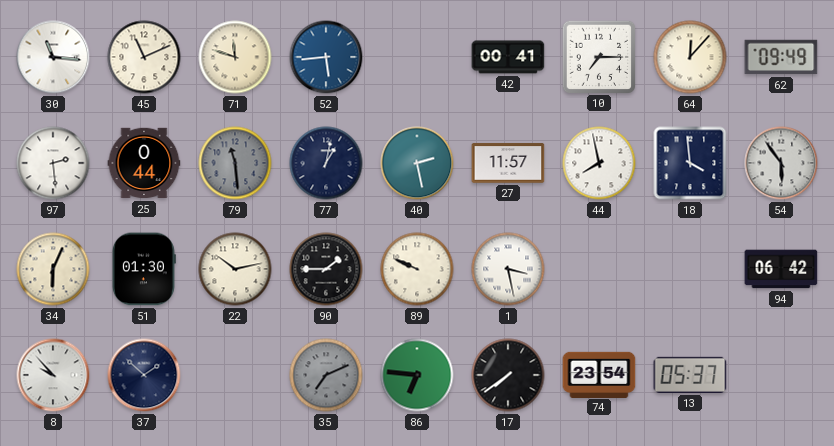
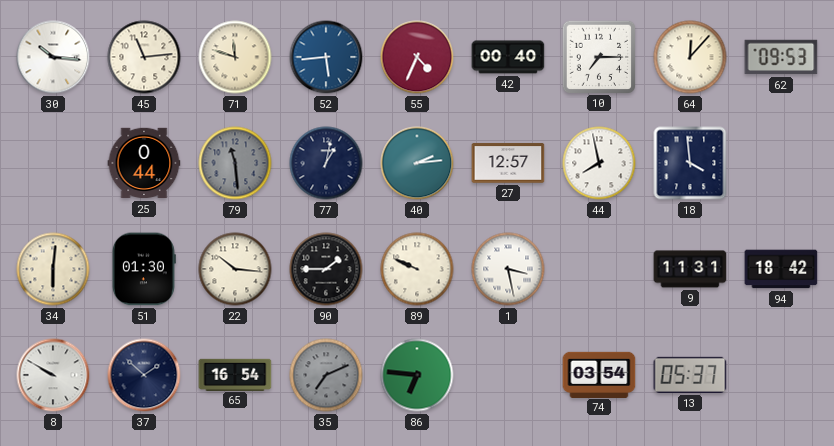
30: 11:16 -> 10:16
45: 11:11 -> 11:14
55: none -> 4:34
42: 00:41 -> 00:40
62: 09:49 -> 09:53
97: 2:29 -> none
40: 2:28 -> 2:14
27: 11:57 -> 12:57
54: 5:54 -> none
34: 6:04 -> 6:01
22: 10:13 -> 10:16
9: none -> 11:31
94: 06:42 -> 18:42
8: 9:53 -> 9:50
65: none -> 16:54
17: 7:39 -> none
74: 23:54 -> 03:54
